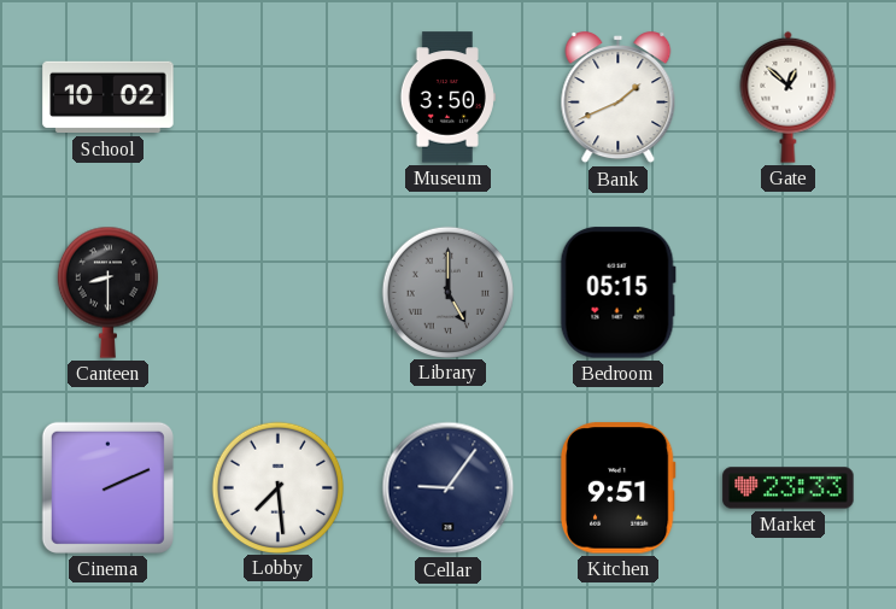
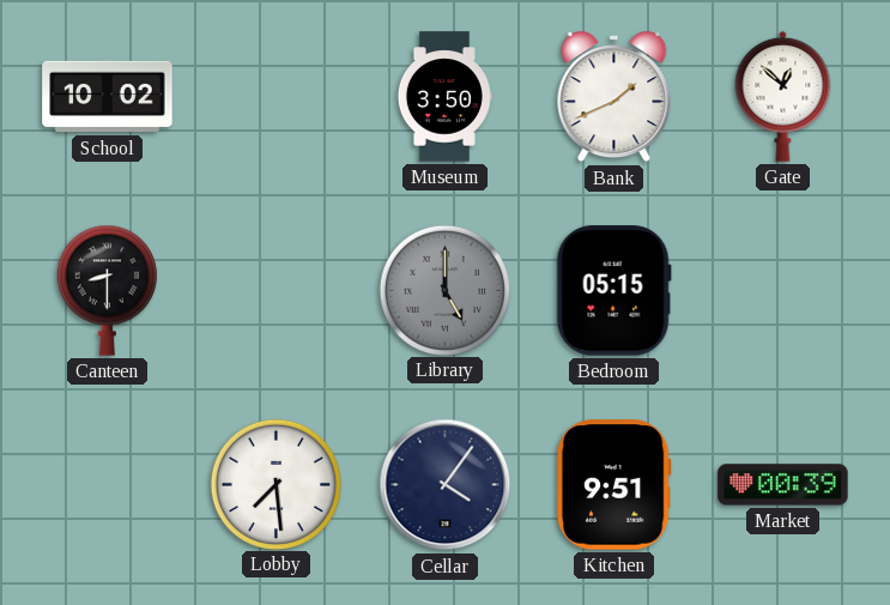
Cinema: 2:11 -> none
Cellar: 9:06 -> 4:06
Market: 23:33 -> 00:39
